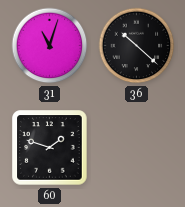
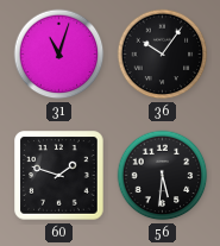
36: 10:22 -> 10:06
56: none -> 5:31
